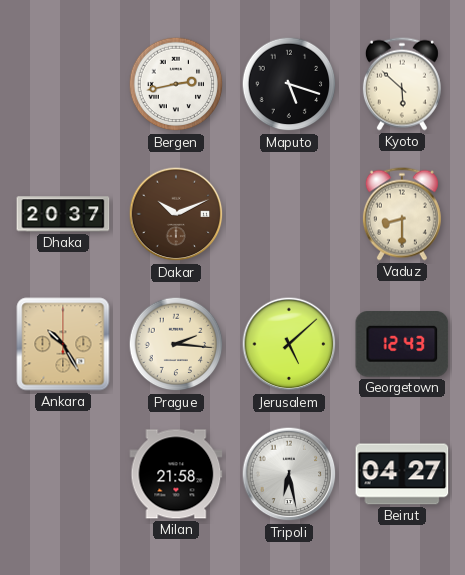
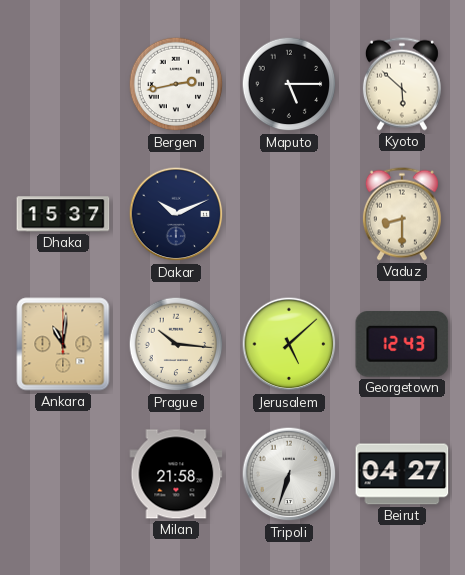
Maputo: 5:18 -> 5:15
Dhaka: 20:37 -> 15:37
Dakar dial: brown -> navy
Ankara: 10:25 -> 11:01
Prague: 2:16 -> 10:16
Tripoli: 6:28 -> 6:33
